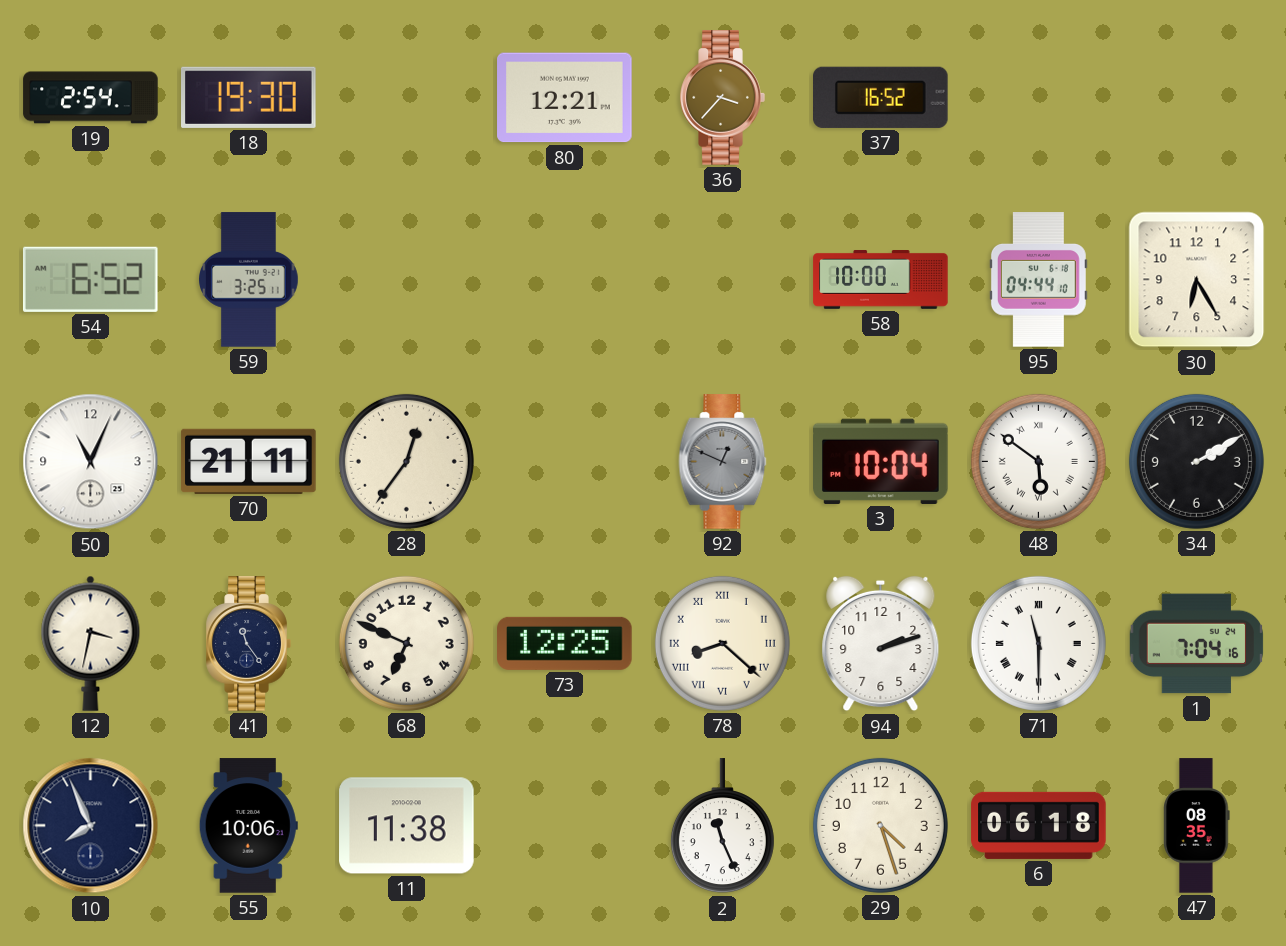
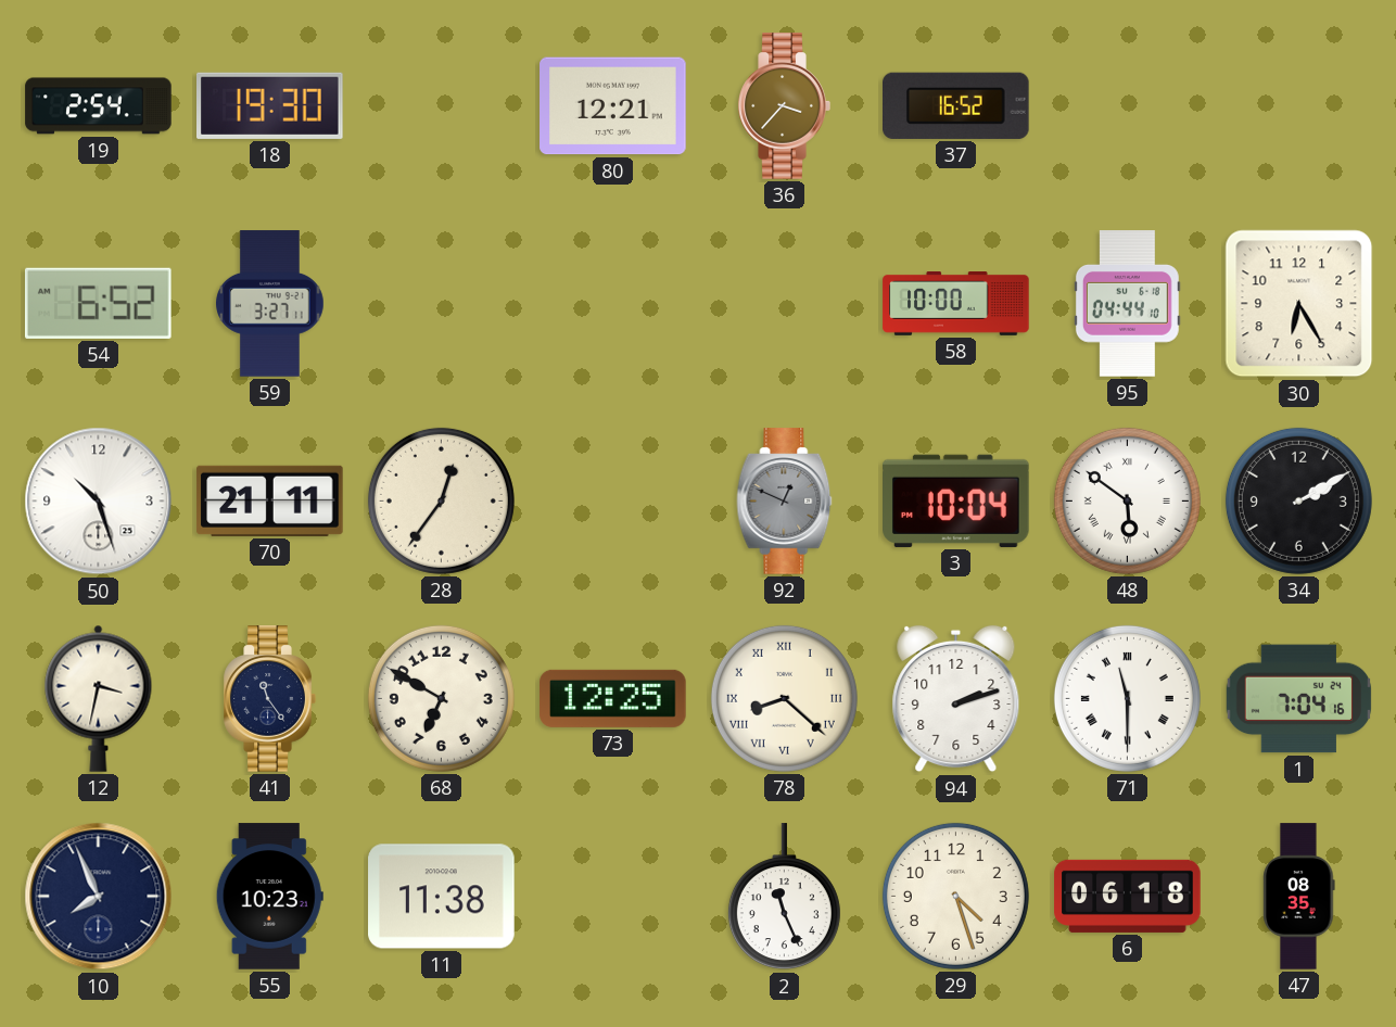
59: 3:25 -> 3:27
50: 11:04 -> 10:27
68: 6:49 -> 6:50
55: 10:06 -> 10:23
